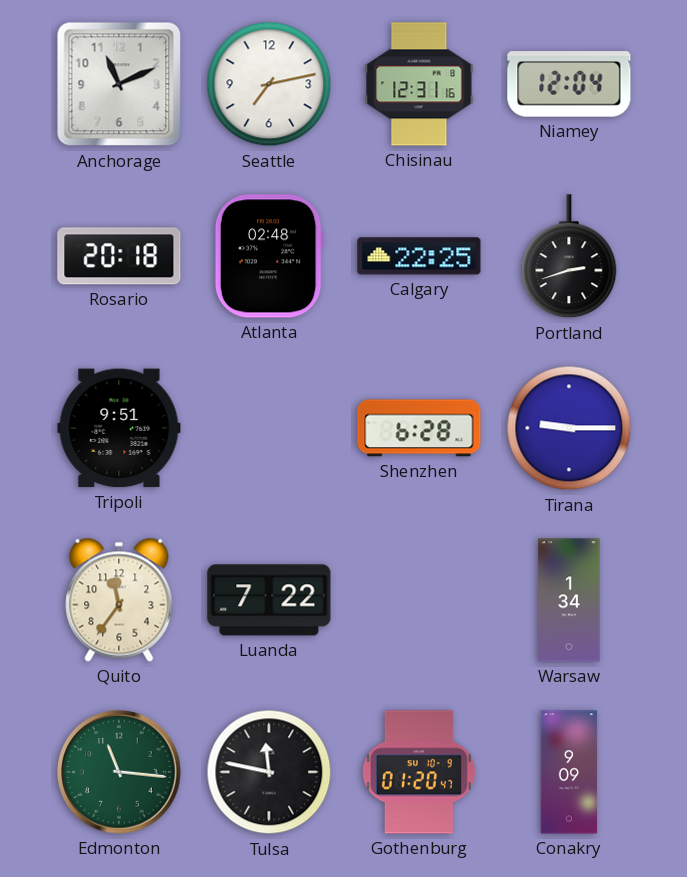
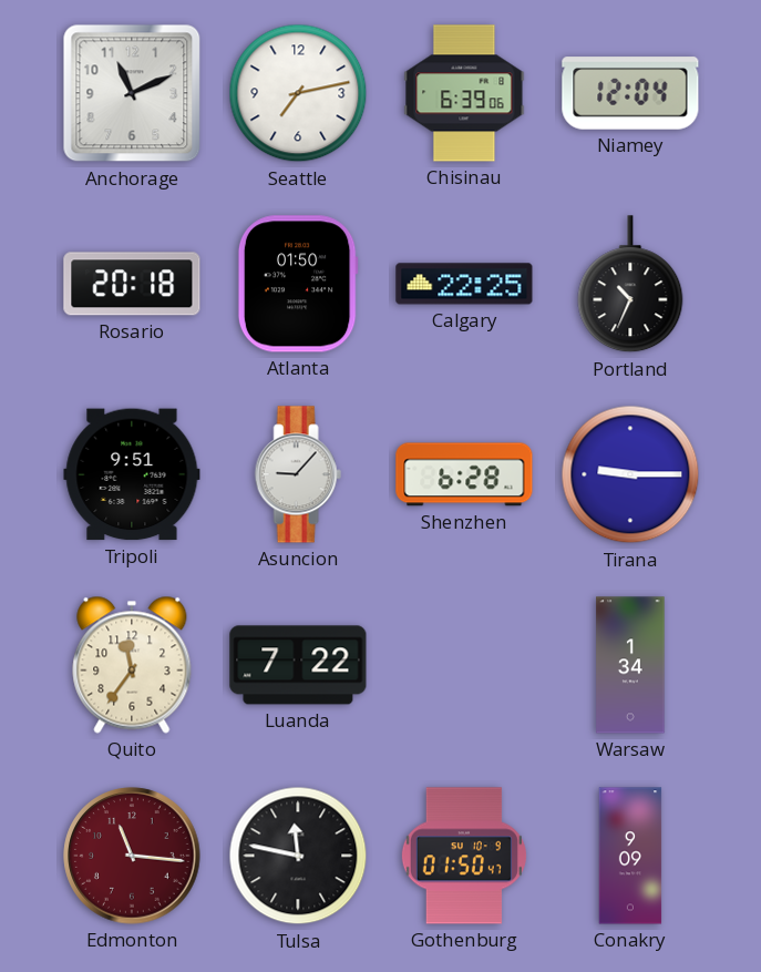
Chisinau: 12:31 -> 6:39
Atlanta: 02:48 -> 01:50
Portland: 2:42 -> 10:34
Asuncion: none -> 9:07
Edmonton dial: green -> burgundy
Gothenburg: 01:20 -> 01:50
